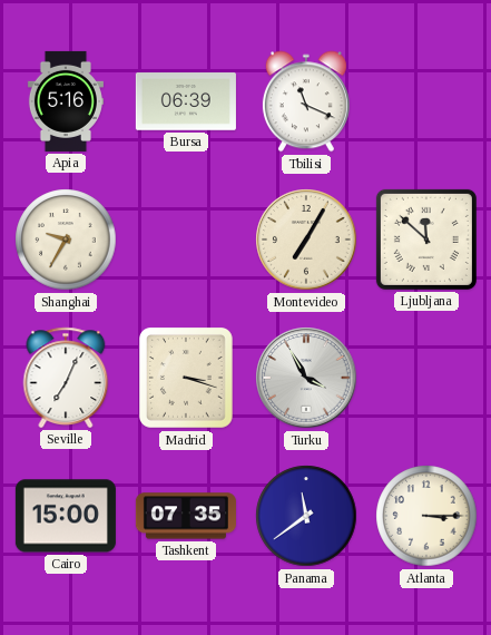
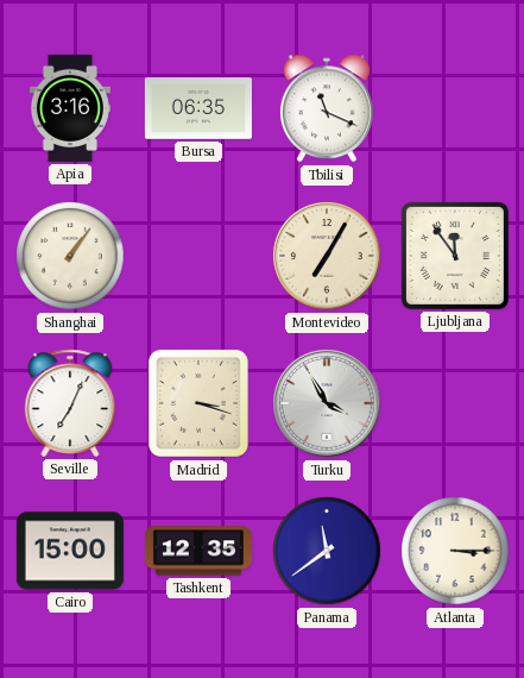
Apia: 5:16 -> 3:16
Bursa: 06:39 -> 06:35
Shanghai: 9:35 -> 1:06
Ljubljana: 11:52 -> 11:54
Tashkent: 07:35 -> 12:35
